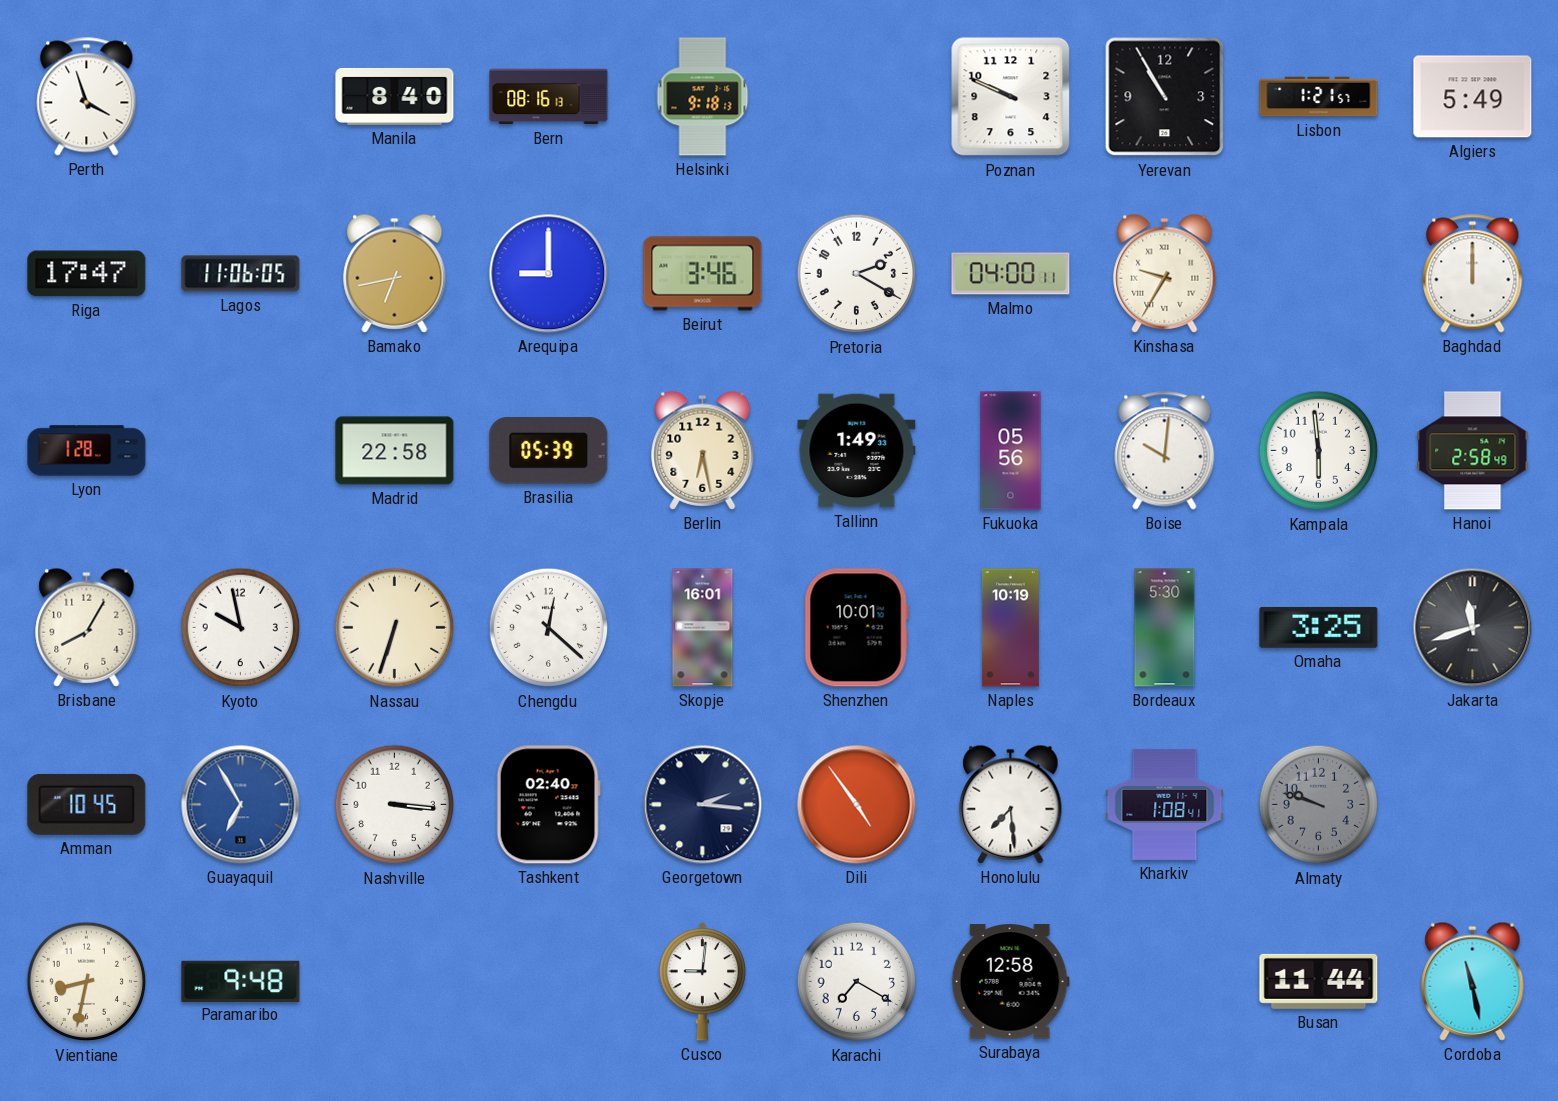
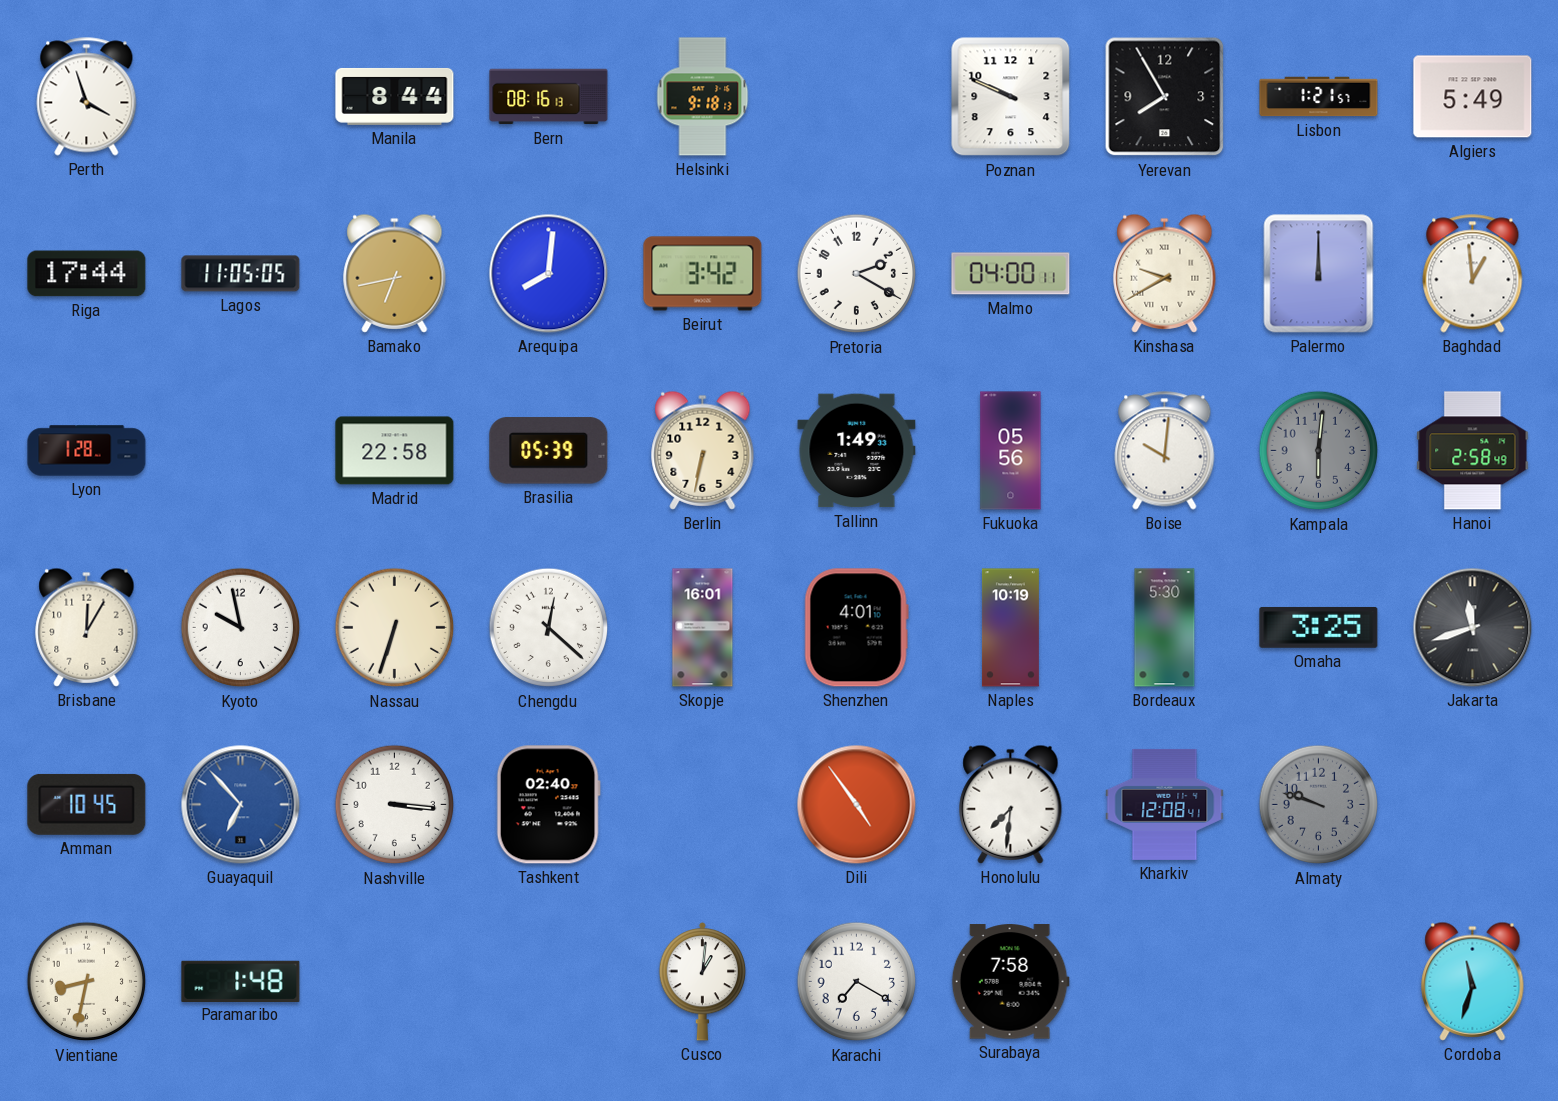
Manila: 8:40 -> 8:44
Yerevan: 10:55 -> 7:55
Riga: 17:47 -> 17:44
Lagos: 11:06 -> 11:05
Arequipa: 9:00 -> 8:01
Beirut: 3:46 -> 3:42
Kinshasa: 9:35 -> 9:40
Palermo: none -> 12:00
Baghdad: 12:00 -> 12:59
Berlin: 6:28 -> 6:32
Kampala: 5:59 -> 6:01
Kampala dial: white -> grey
Brisbane: 8:05 -> 12:05
Shenzhen: 10:01 -> 4:01
Guayaquil: 6:55 -> 6:53
Georgetown: 2:16 -> none
Honolulu: 7:29 -> 7:31
Kharkiv: 1:08 -> 12:08
Paramaribo: 9:48 -> 1:48
Cusco: 9:01 -> 1:01
Surabaya: 12:58 -> 7:58
Busan: 11:44 -> none
Cordoba: 11:28 -> 11:33
